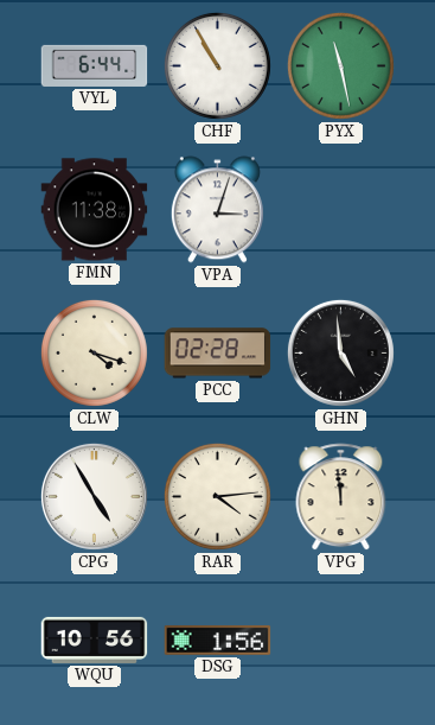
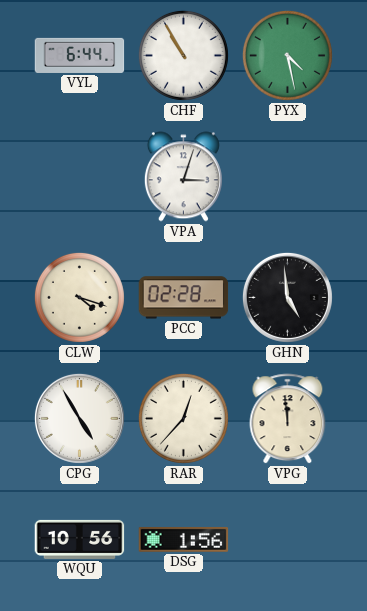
PYX: 11:28 -> 4:28
FMN: 11:38 -> none
RAR: 4:14 -> 12:37
